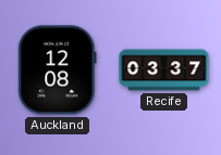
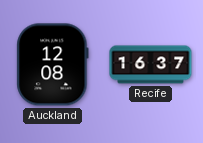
Recife: 03:37 -> 16:37
